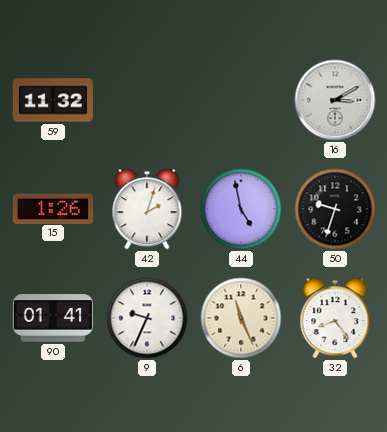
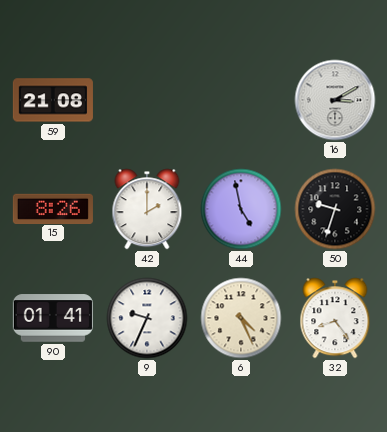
59: 11:32 -> 21:08
15: 1:26 -> 8:26
42: 2:03 -> 2:00
6: 11:26 -> 4:26
